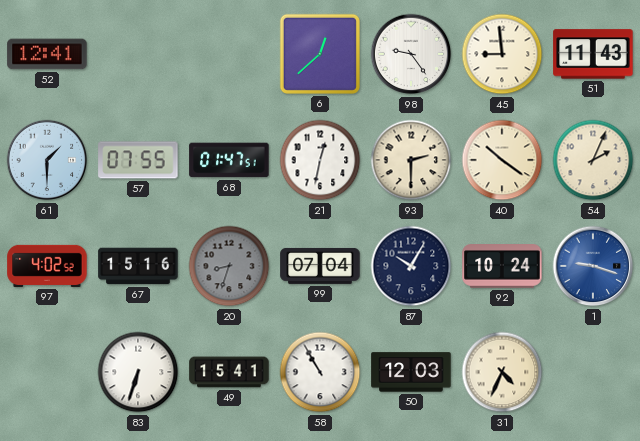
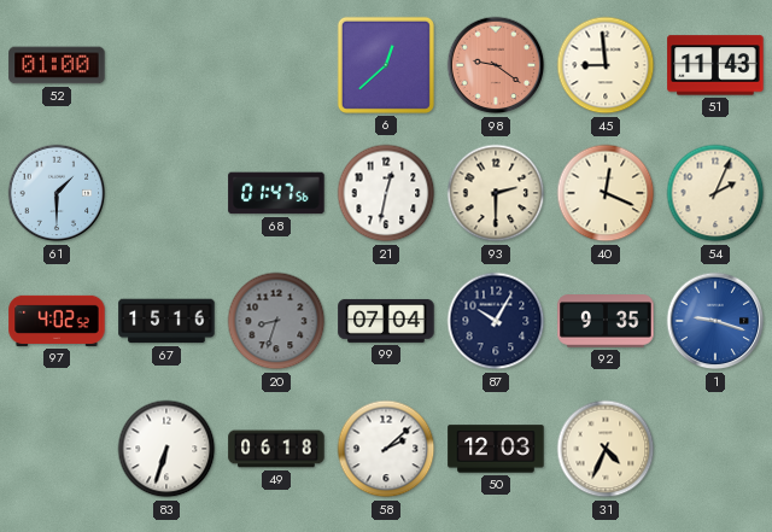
52: 12:41 -> 01:00
98: 9:24 -> 9:21
98 dial: white -> salmon
57: 07:55 -> none
68: 01:47:51 -> 01:47:56
40: 10:21 -> 12:19
92: 10:24 -> 9:35
49: 15:41 -> 06:18
58: 10:55 -> 2:08
